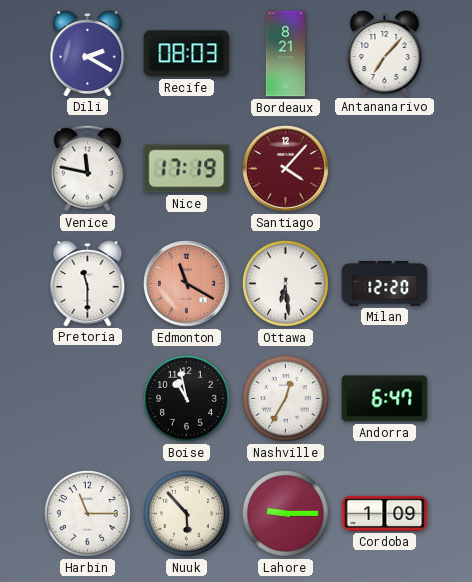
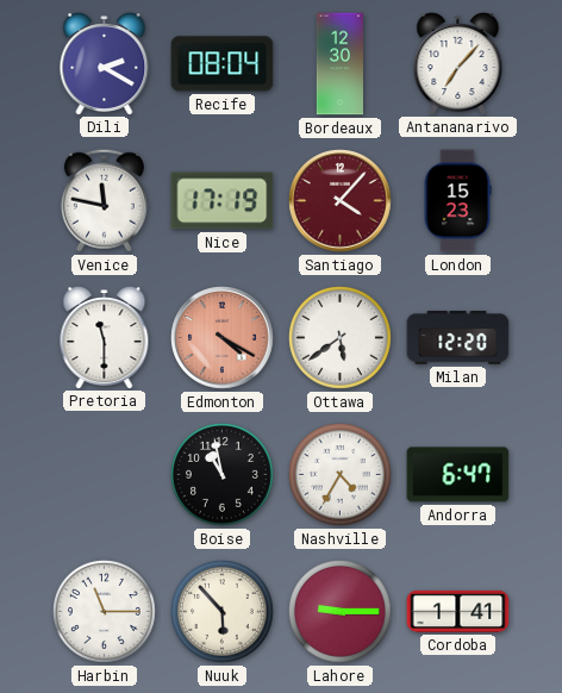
Recife: 08:03 -> 08:04
Bordeaux: 8:21 -> 12:30
London: none -> 15:23
Edmonton: 11:20 -> 4:20
Ottawa: 6:29 -> 5:39
Nashville: 12:35 -> 4:35
Cordoba: 1:09 -> 1:41
